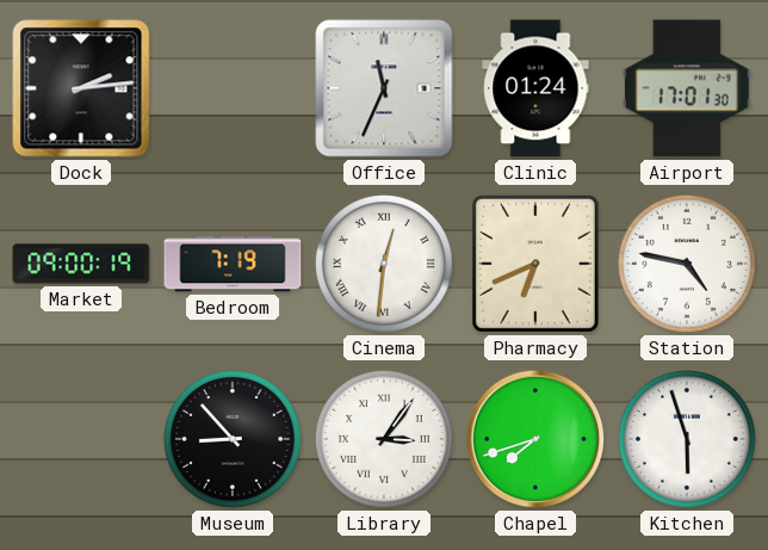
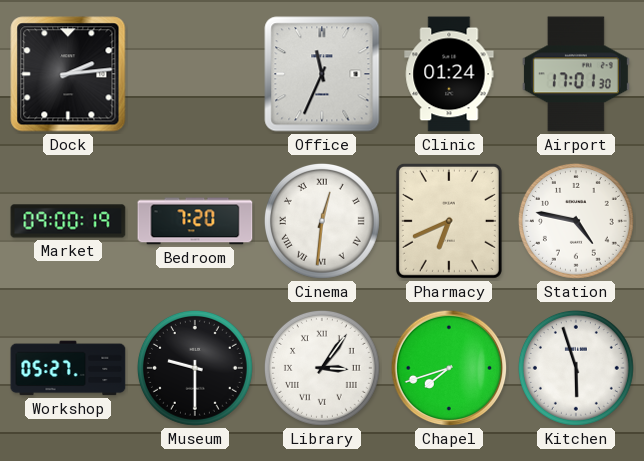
Bedroom: 7:19 -> 7:20
Workshop: none -> 05:27
Museum: 8:53 -> 9:30
